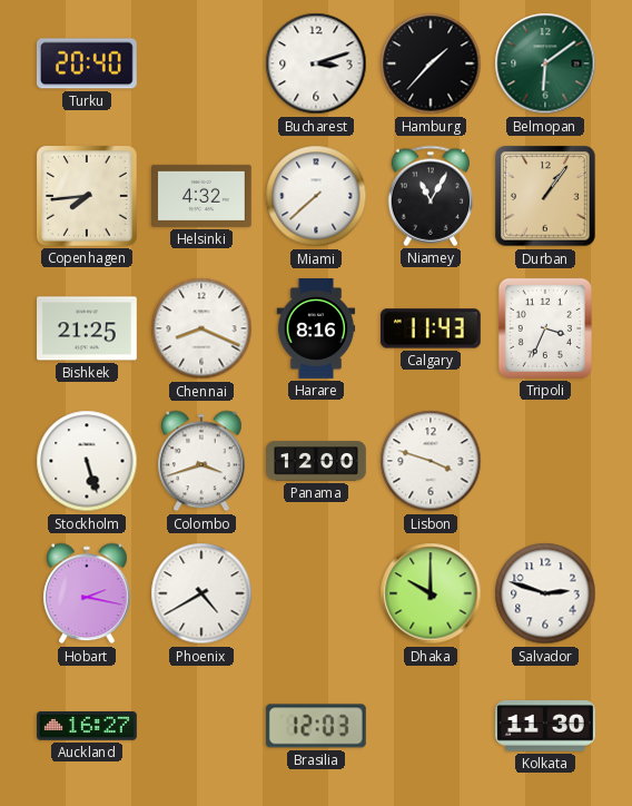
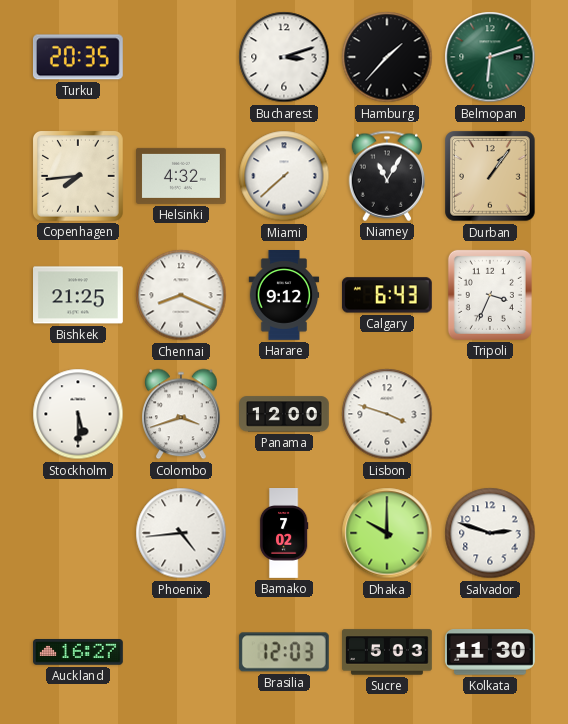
Turku: 20:40 -> 20:35
Belmopan: 6:09 -> 6:12
Harare: 8:16 -> 9:12
Calgary: 11:43 -> 6:43
Stockholm: 5:27 -> 5:30
Hobart: 2:17 -> none
Phoenix: 4:40 -> 4:44
Bamako: none -> 7:02
Sucre: none -> 5:03
